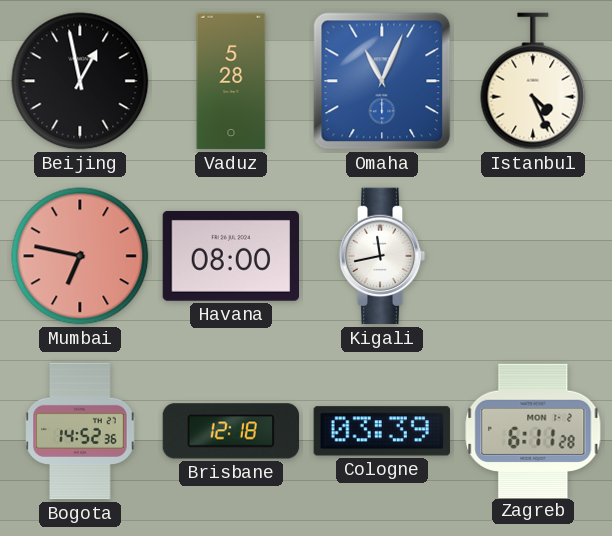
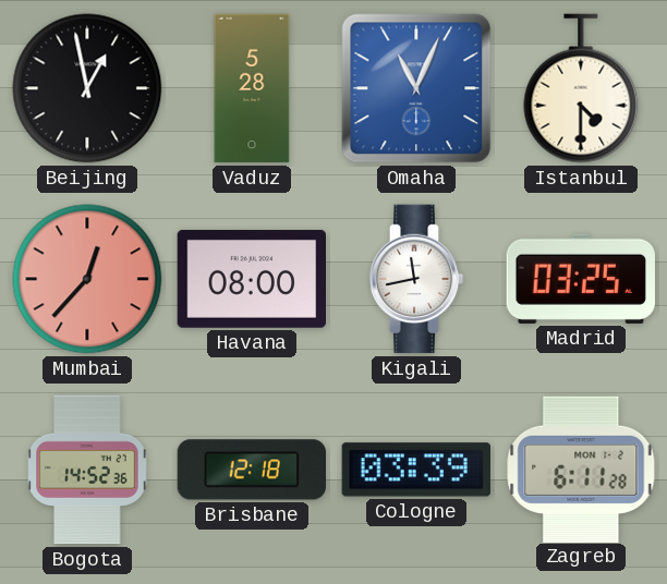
Istanbul: 4:26 -> 4:30
Mumbai: 6:47 -> 12:37
Madrid: none -> 03:25
